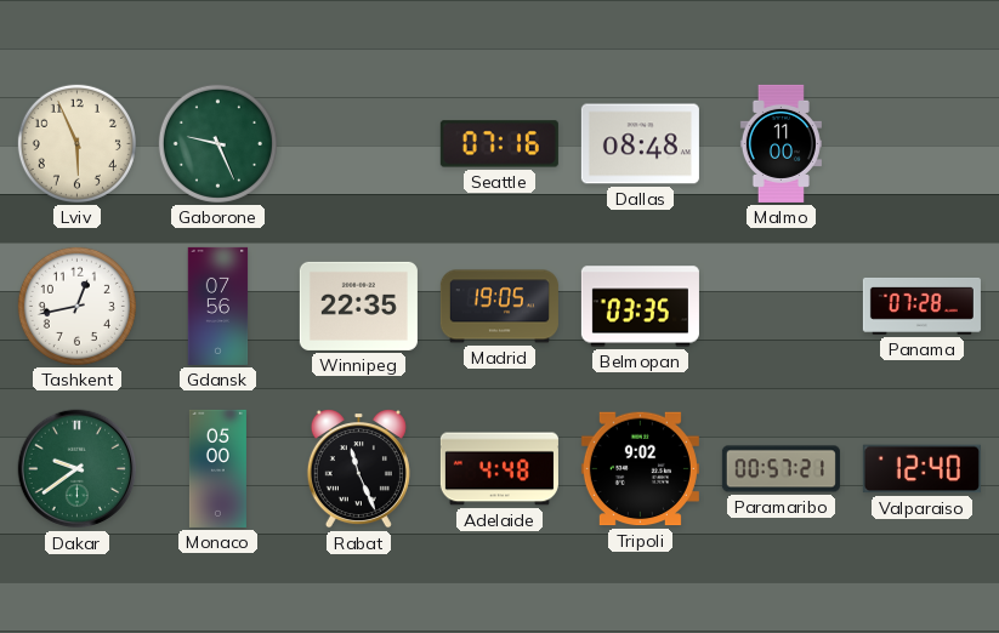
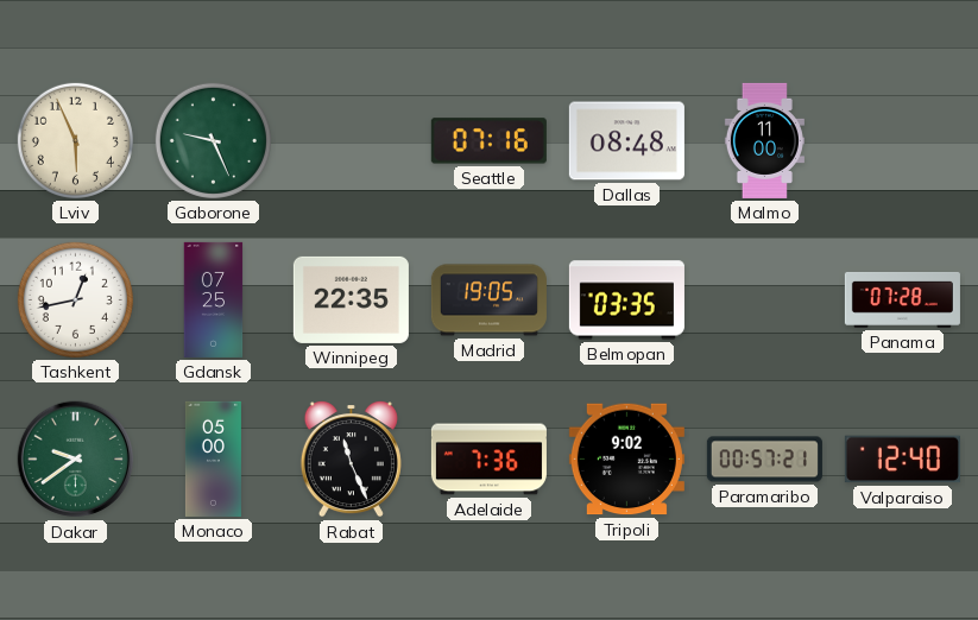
Gdansk: 07:56 -> 07:25
Adelaide: 4:48 -> 7:36
